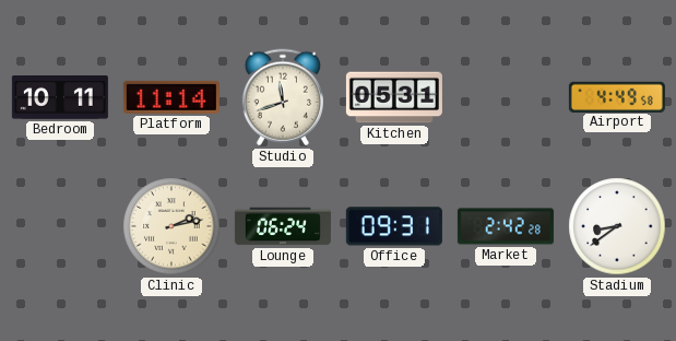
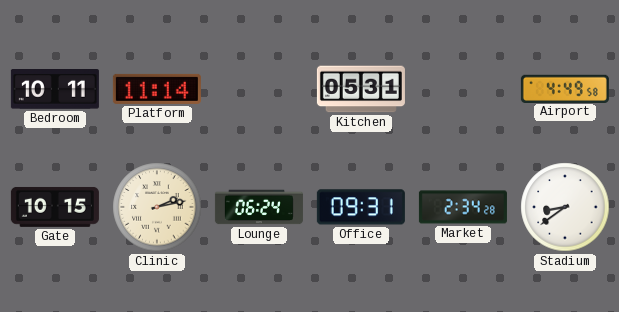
Studio: 11:42 -> none
Gate: none -> 10:15
Market: 2:42 -> 2:34
